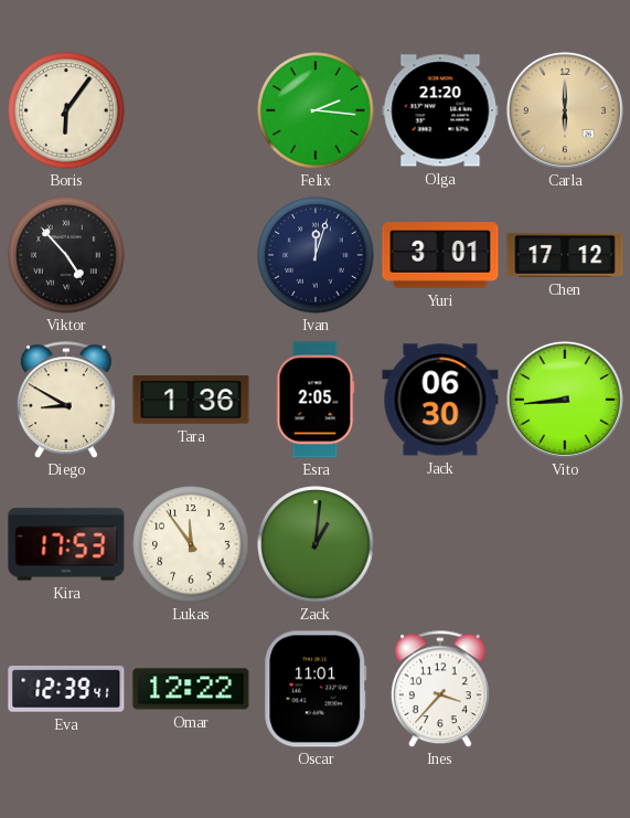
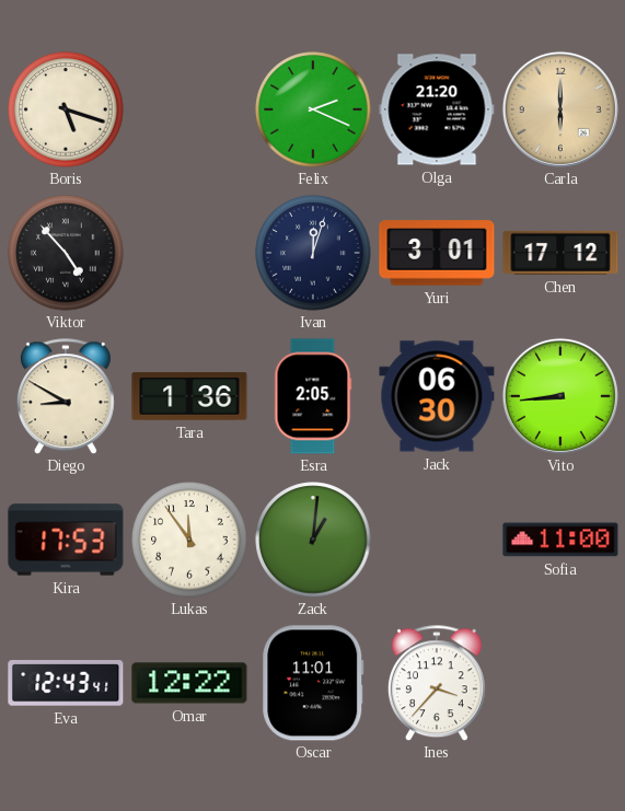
Boris: 6:06 -> 5:18
Felix: 2:16 -> 2:19
Sofia: none -> 11:00
Eva: 12:39 -> 12:43
